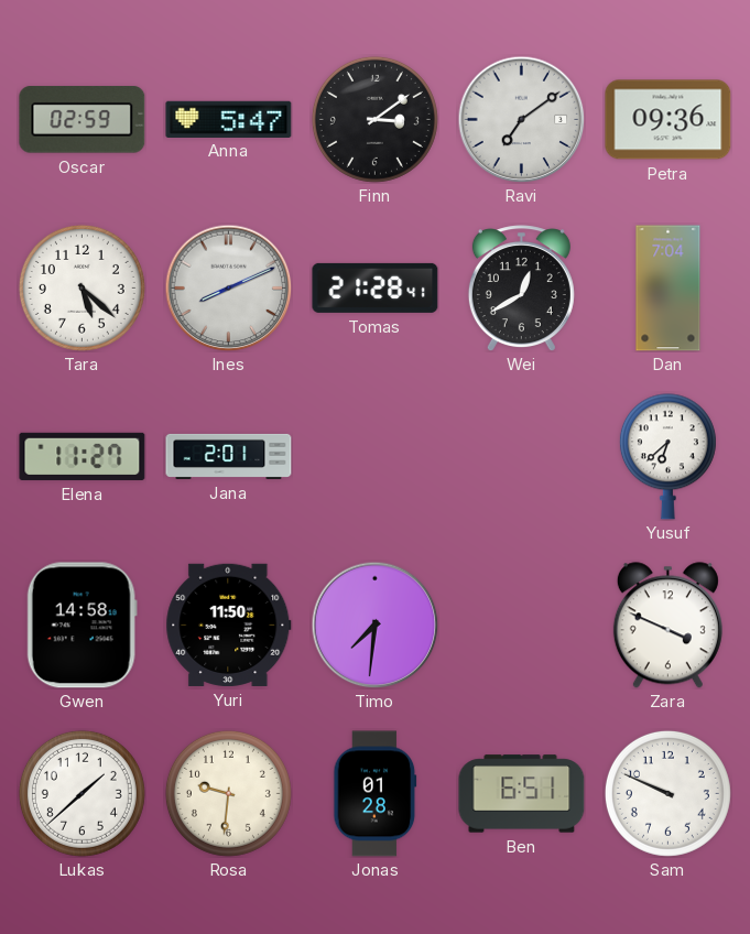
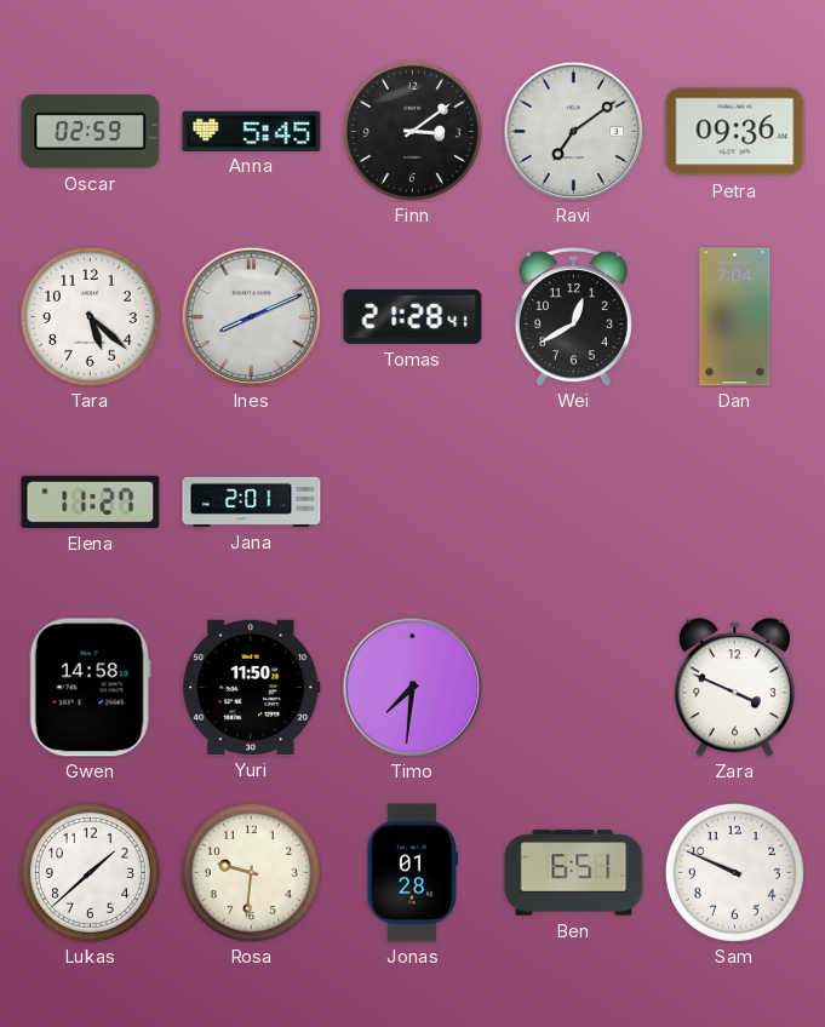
Anna: 5:47 -> 5:45
Yusuf: 6:38 -> none
